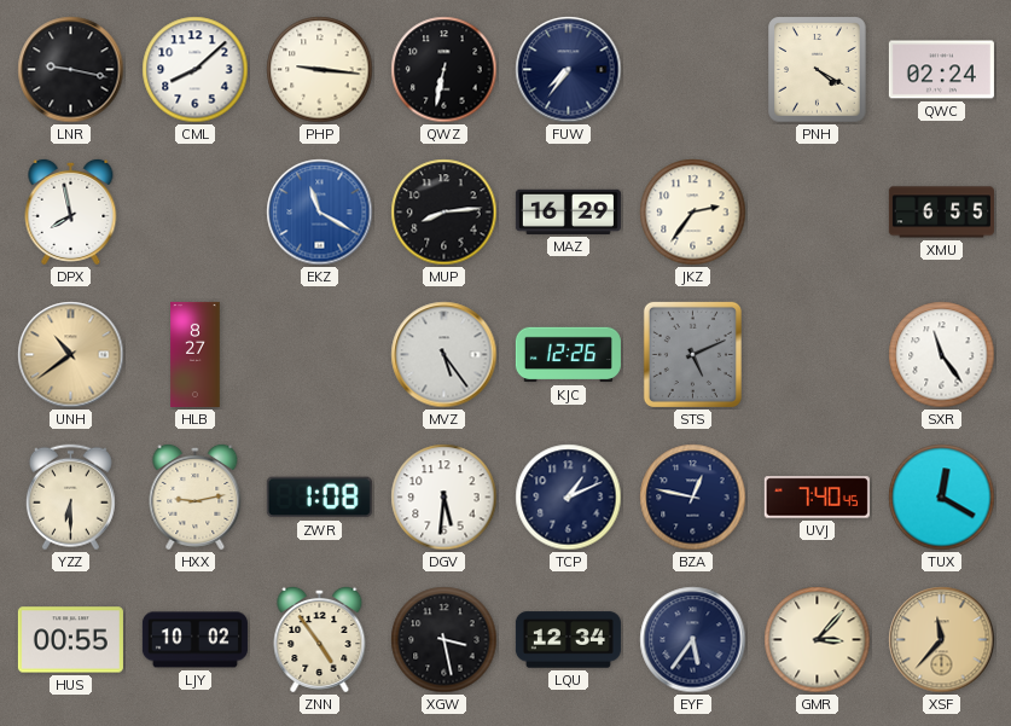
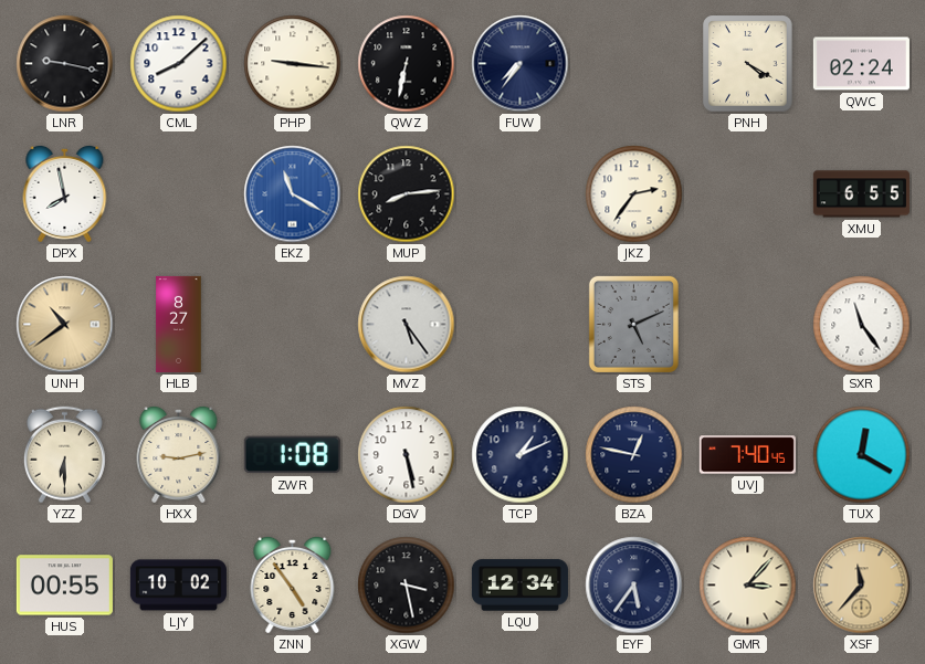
MAZ: 16:29 -> none
KJC: 12:26 -> none
DGV: 5:31 -> 5:28
